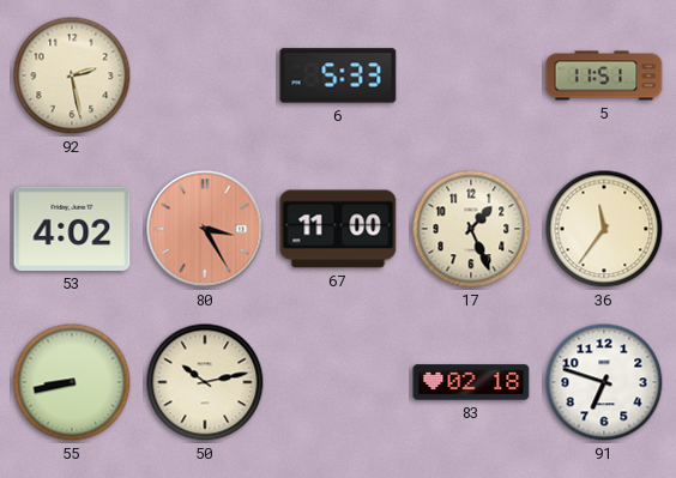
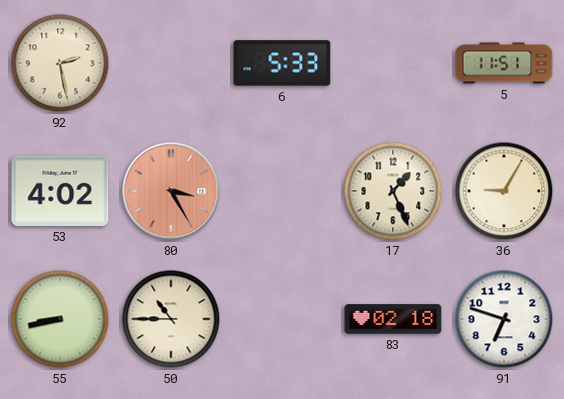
67: 11:00 -> none
36: 11:36 -> 9:05
50: 10:13 -> 10:45
